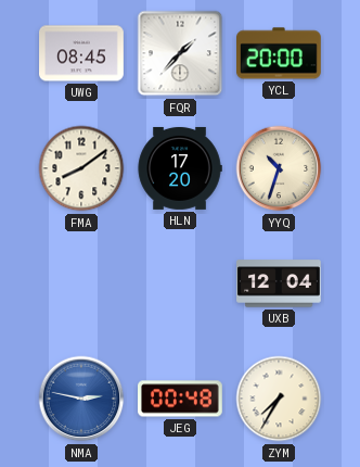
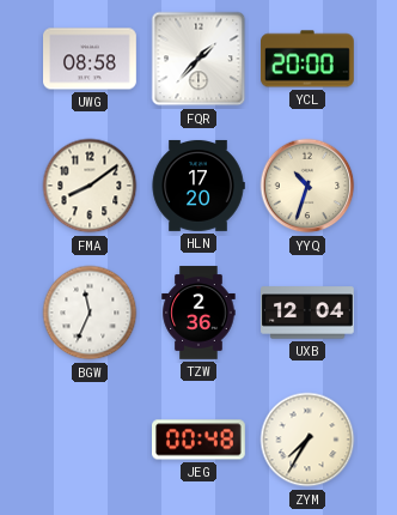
UWG: 08:45 -> 08:58
BGW: none -> 11:34
TZW: none -> 2:36
NMA: 2:47 -> none
